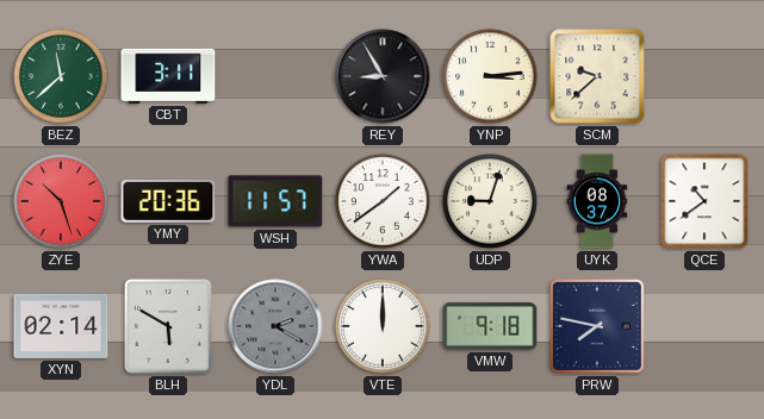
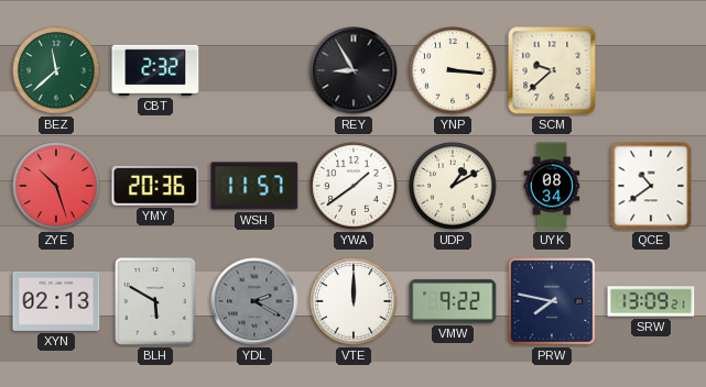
CBT: 3:11 -> 2:32
YNP: 3:14 -> 3:16
UDP: 9:03 -> 1:10
UYK: 08:37 -> 08:34
XYN: 02:14 -> 02:13
VMW: 9:18 -> 9:22
SRW: none -> 13:09
